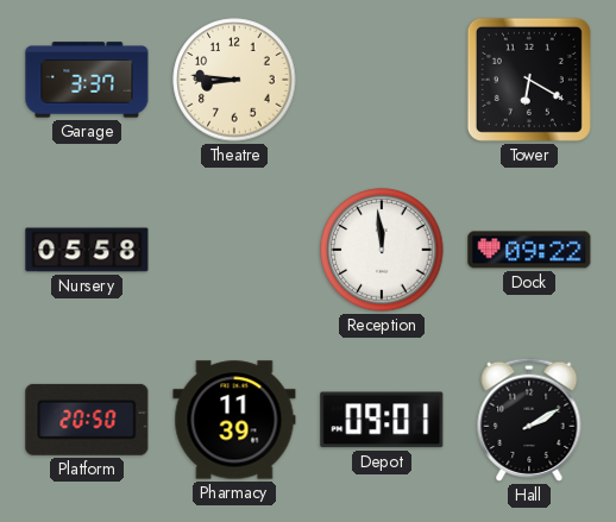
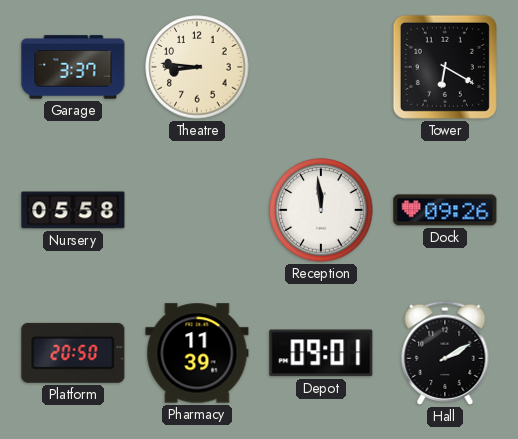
Dock: 09:22 -> 09:26
